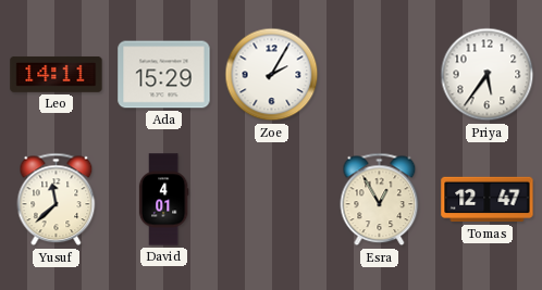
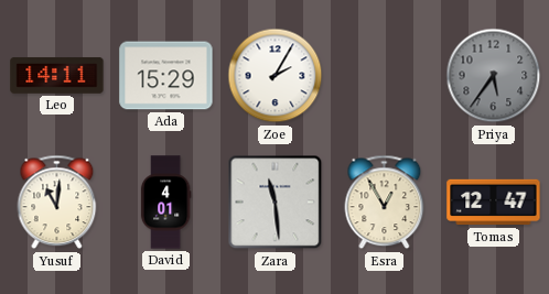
Priya dial: white -> grey
Yusuf: 11:38 -> 11:01
Zara: none -> 11:29
